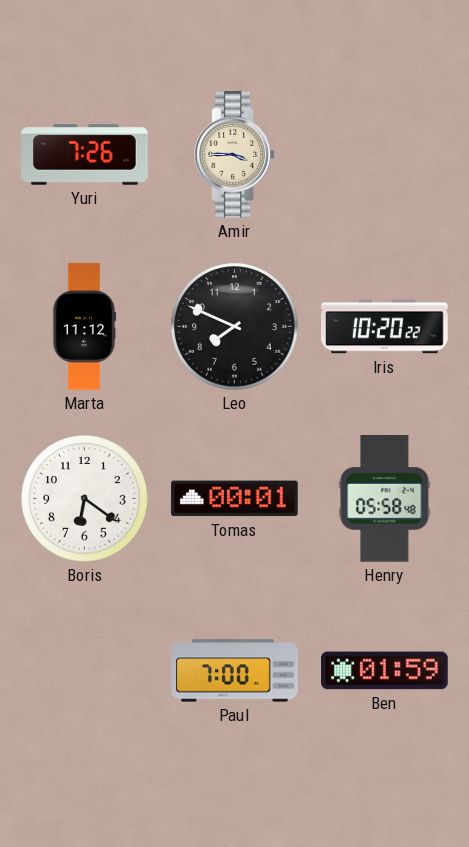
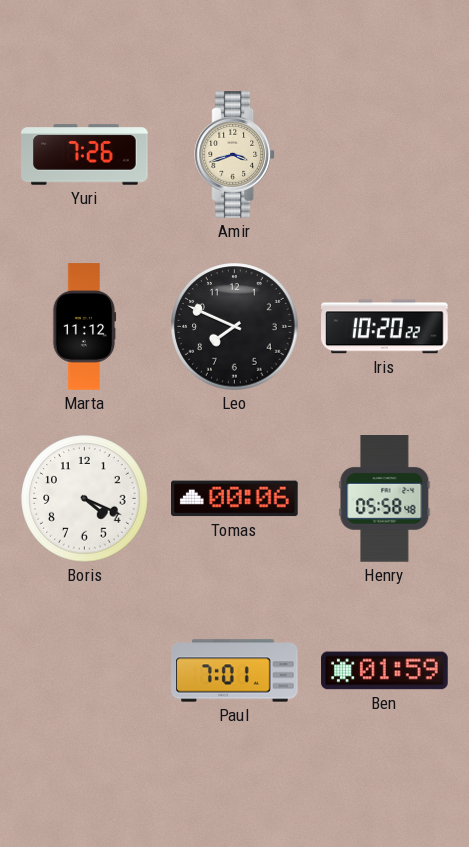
Amir: 3:45 -> 3:42
Boris: 6:21 -> 4:19
Tomas: 00:01 -> 00:06
Paul: 7:00 -> 7:01
